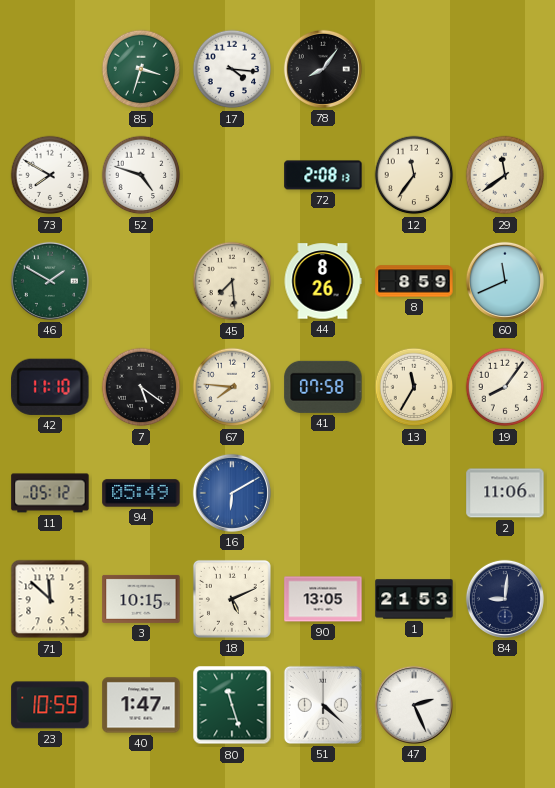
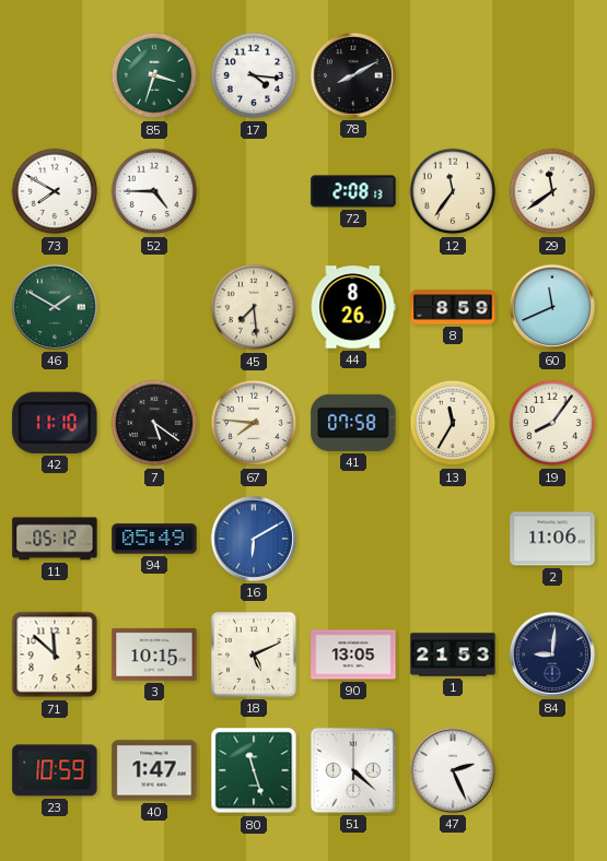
78: 8:06 -> 8:10
52: 4:48 -> 4:45
